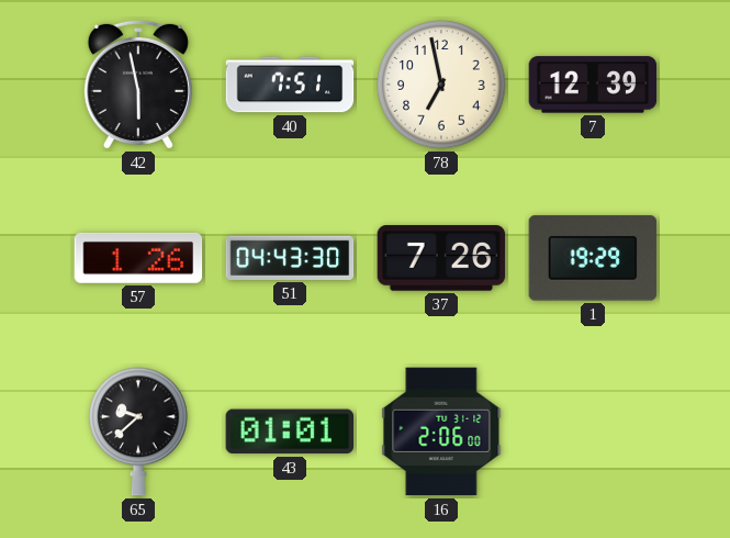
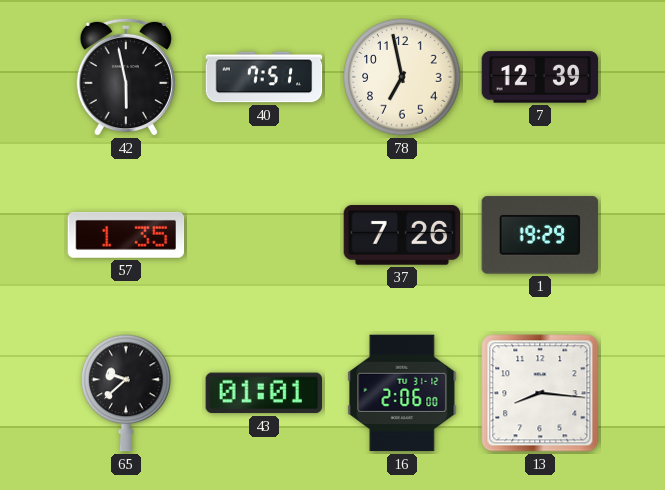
57: 1:26 -> 1:35
51: 04:43 -> none
13: none -> 8:16
